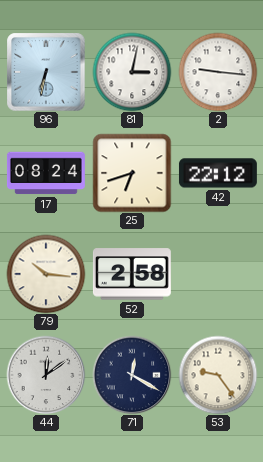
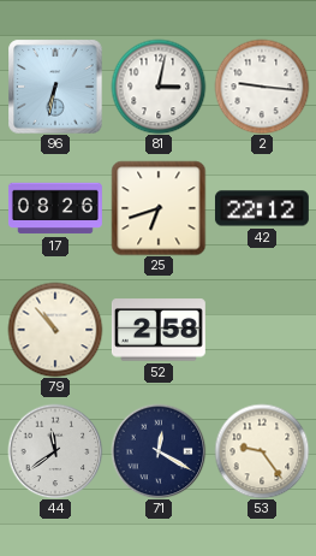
17: 08:24 -> 08:26
79: 10:16 -> 10:53
44: 12:09 -> 11:39
